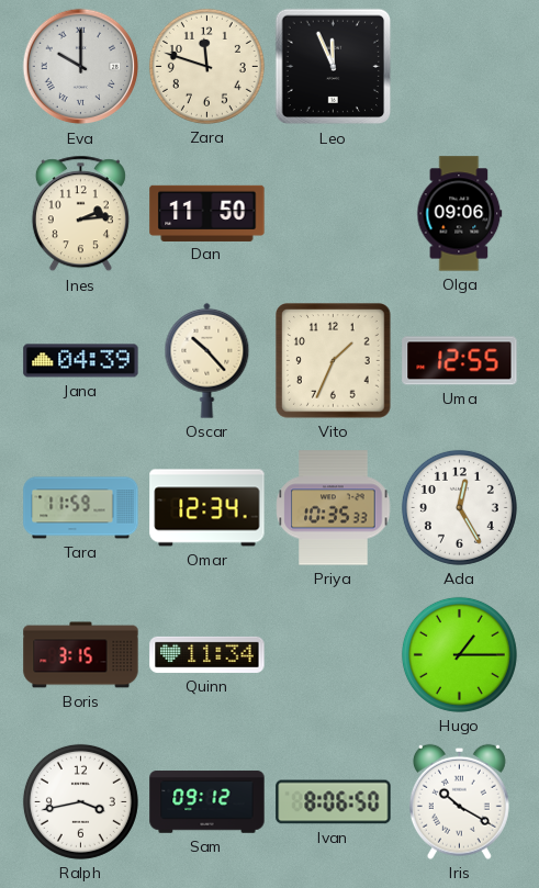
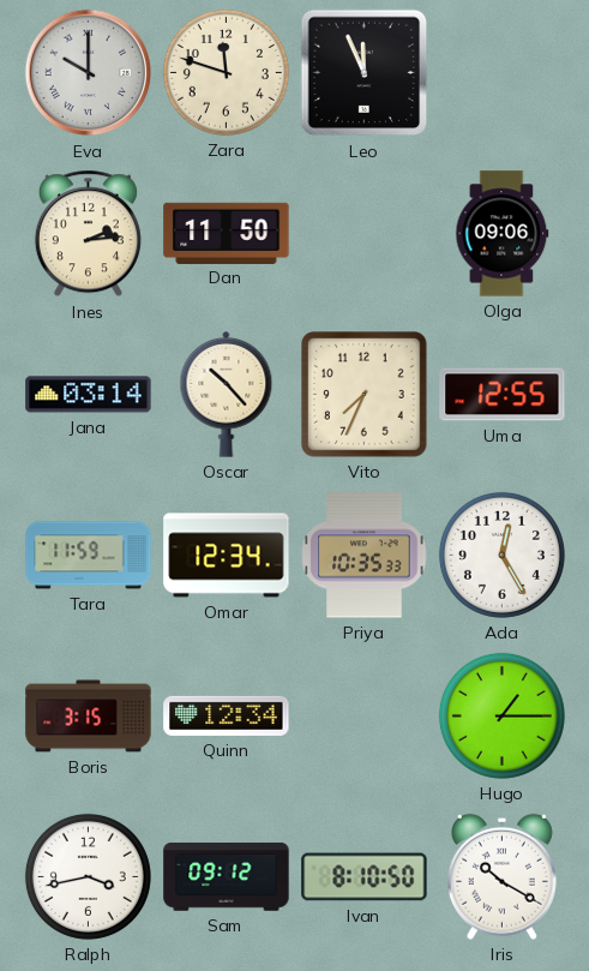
Jana: 04:39 -> 03:14
Vito: 1:34 -> 7:34
Quinn: 11:34 -> 12:34
Ivan: 8:06 -> 8:10
